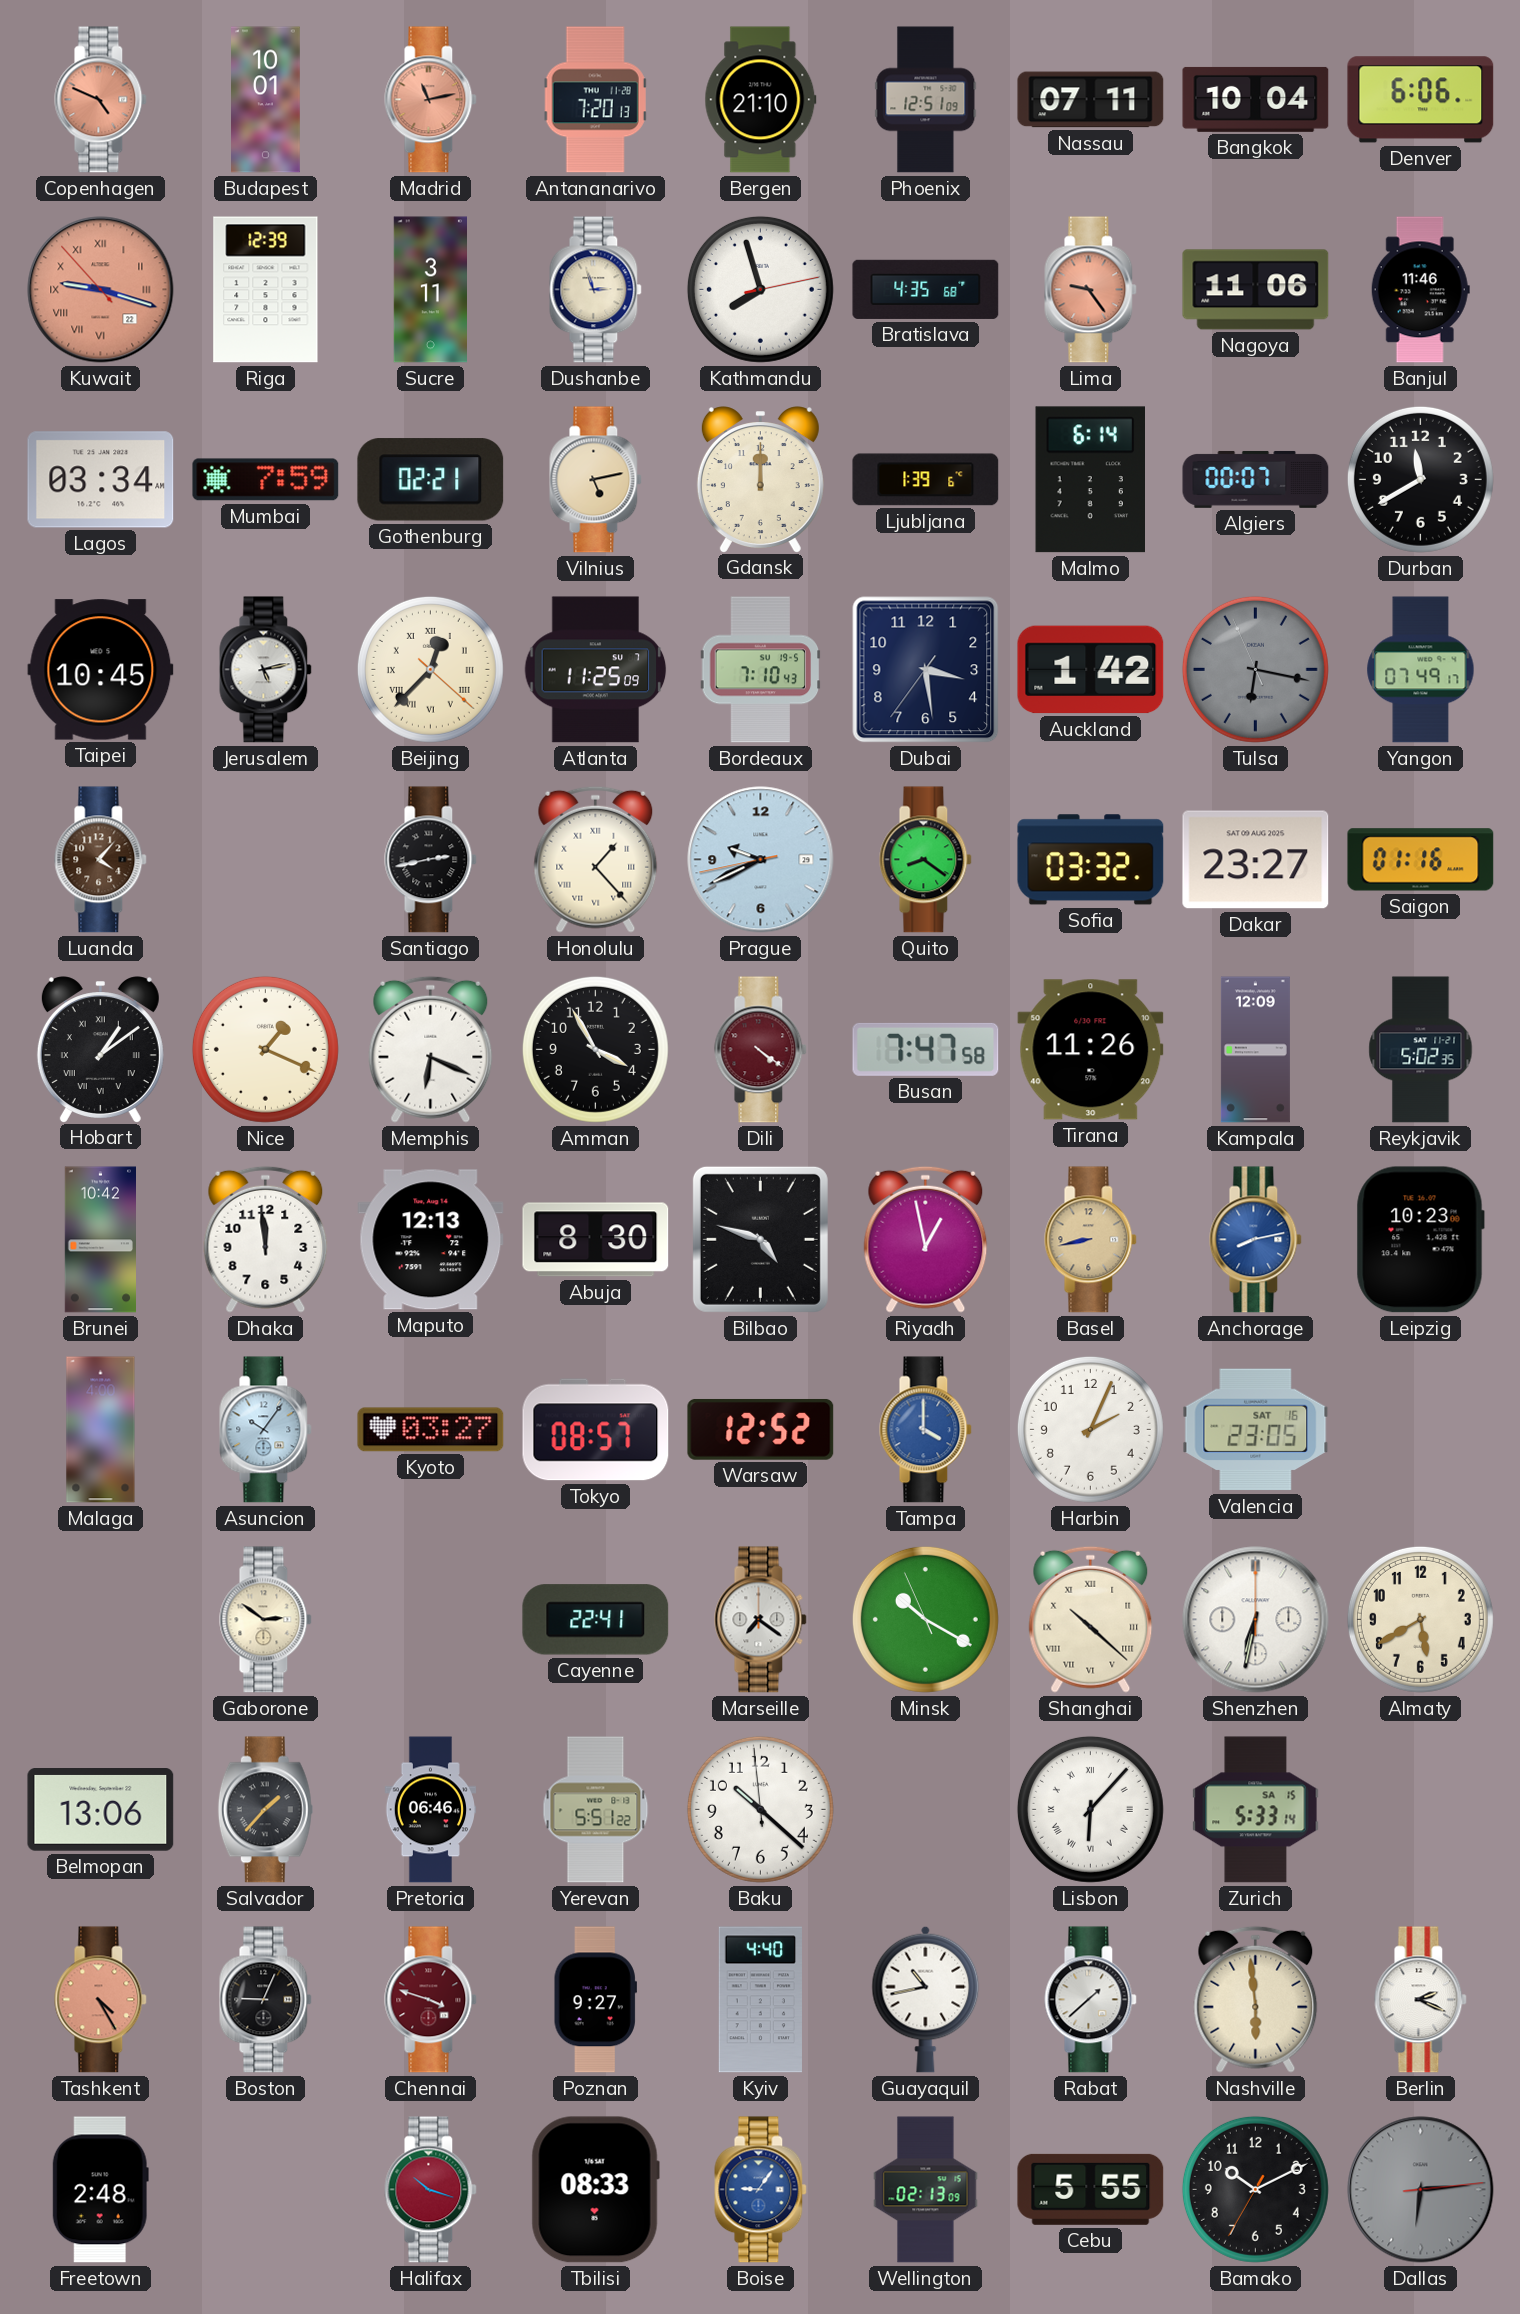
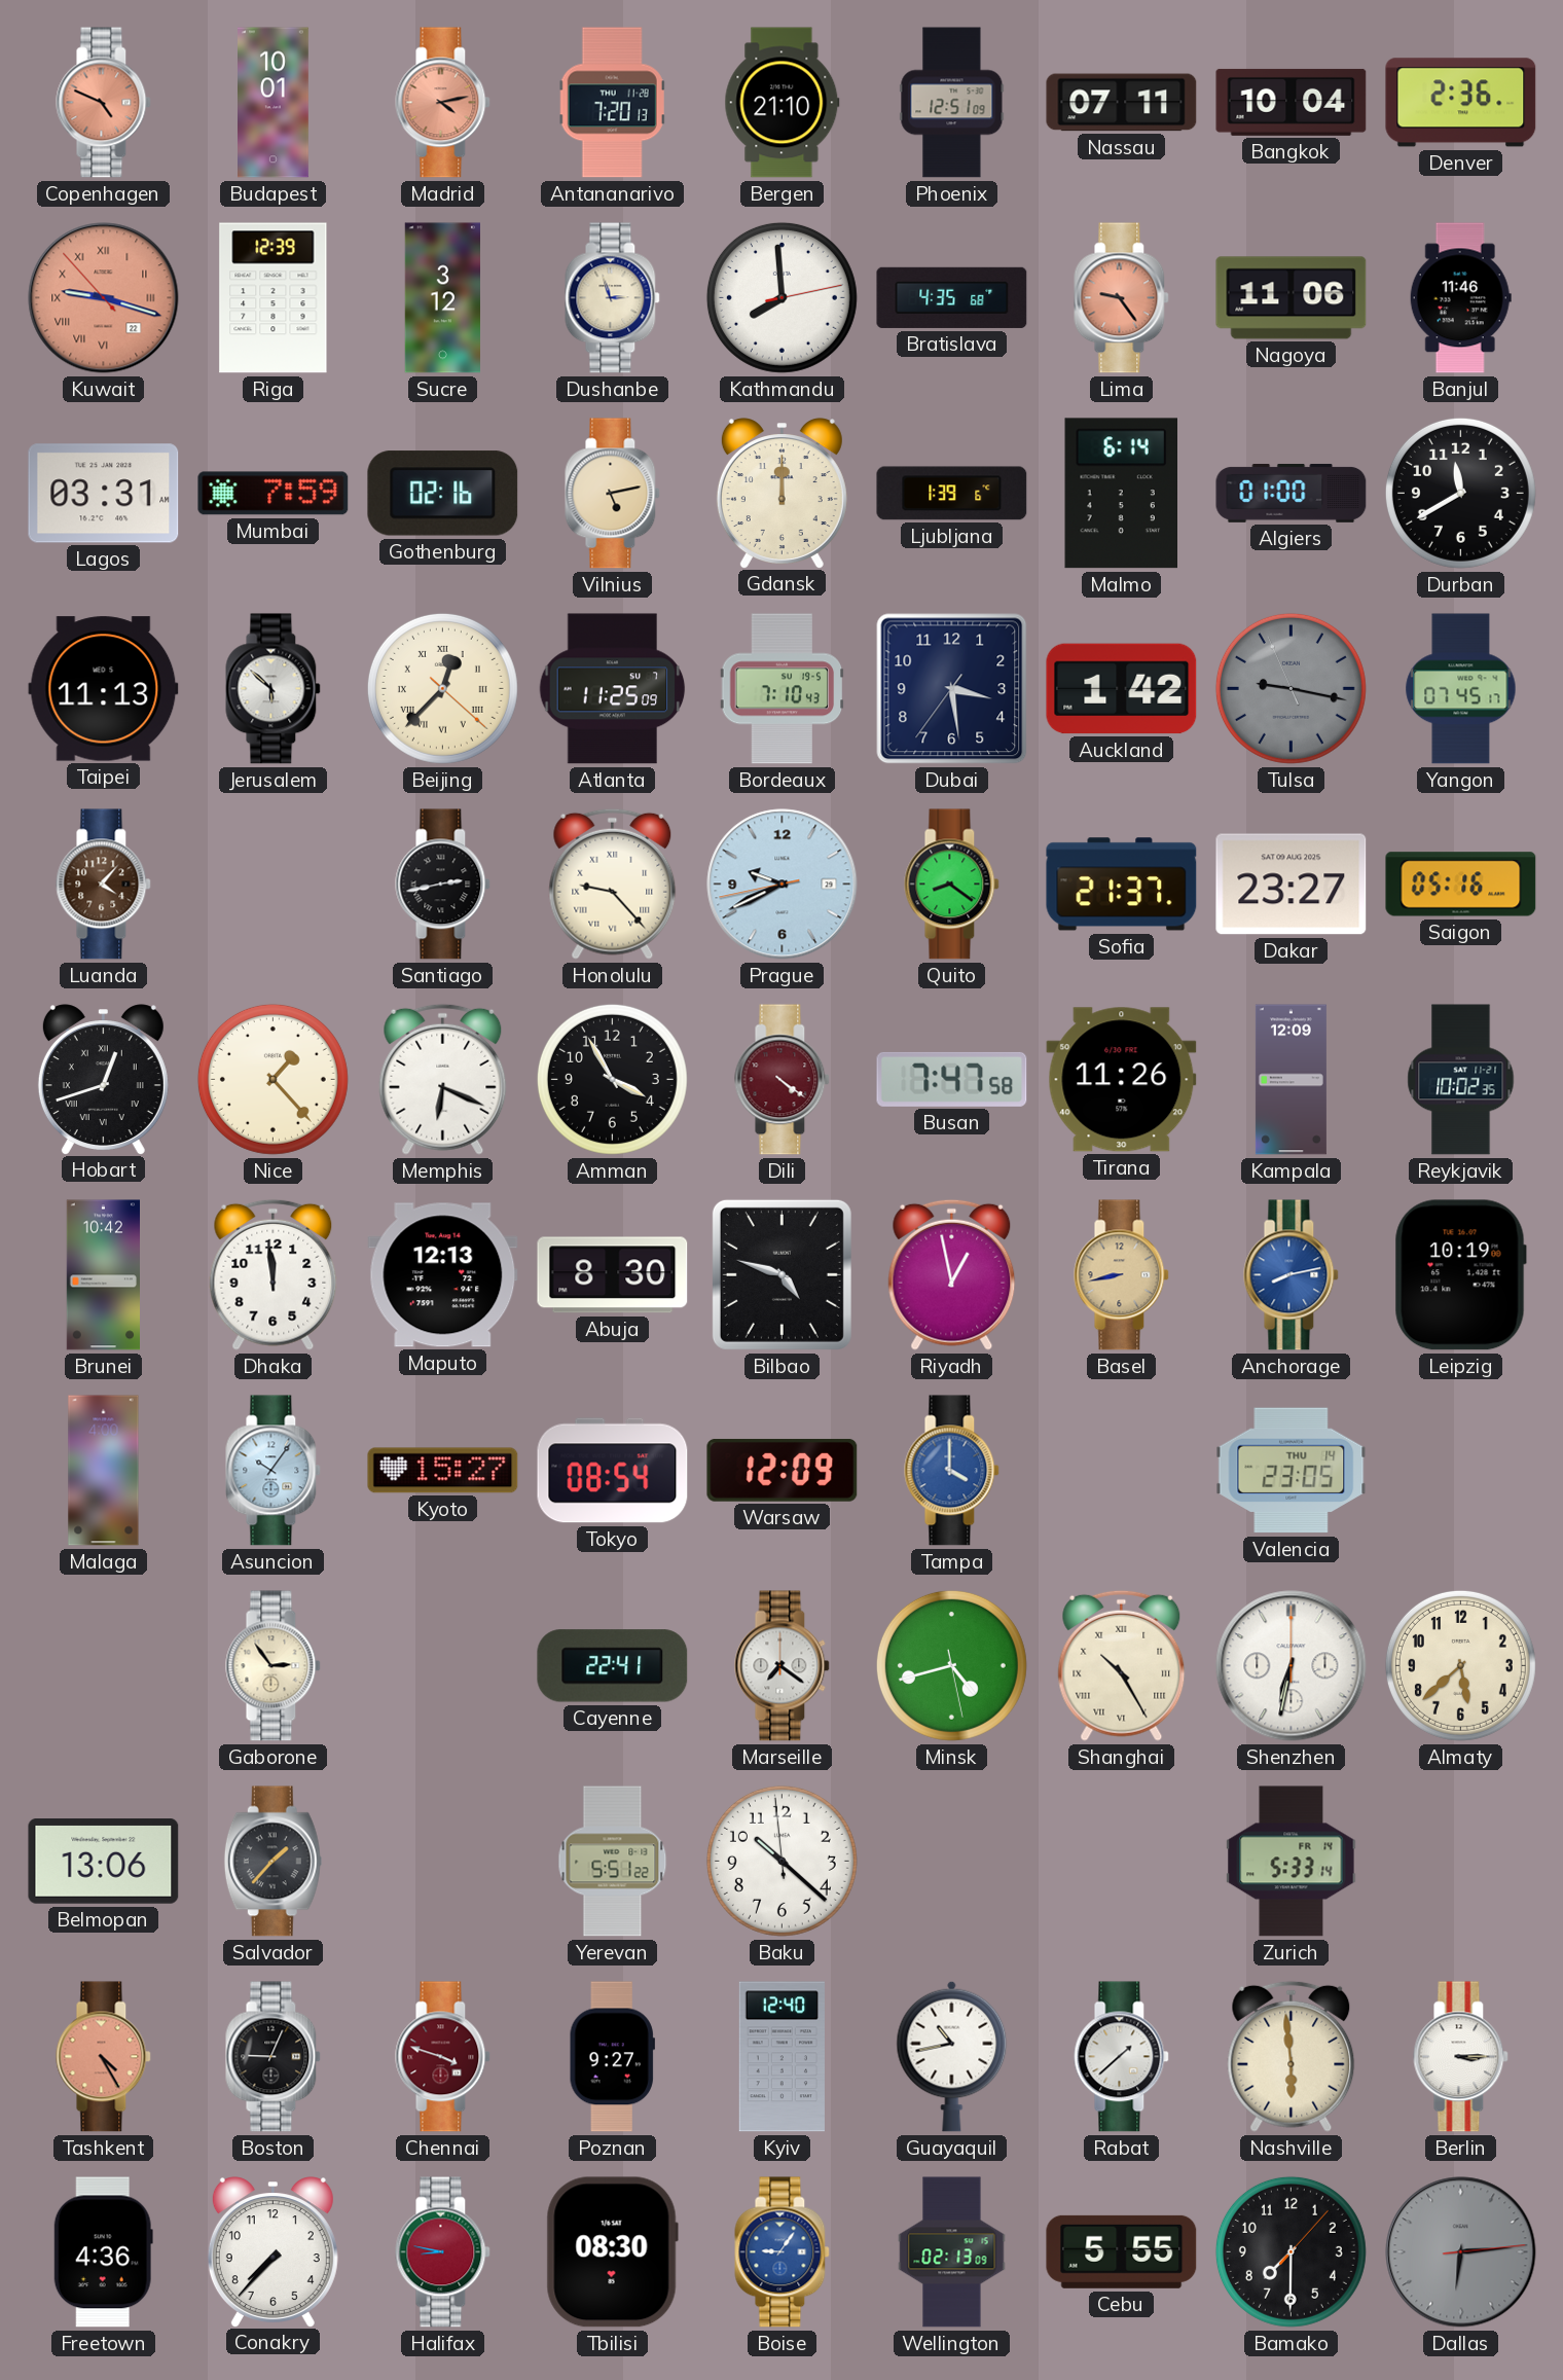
Madrid: 11:13 -> 4:13
Denver: 6:06 -> 2:36
Sucre: 3:11 -> 3:12
Kathmandu: 7:57 -> 7:59
Lagos: 03:34 -> 03:31
Gothenburg: 02:21 -> 02:16
Algiers: 00:07 -> 01:00
Taipei: 10:45 -> 11:13
Jerusalem: 5:13 -> 5:52
Tulsa: 6:16 -> 9:16
Yangon: 07:49 -> 07:45
Honolulu: 1:23 -> 9:23
Sofia: 03:32 -> 21:37
Saigon: 01:16 -> 05:16
Hobart: 1:09 -> 12:42
Nice: 1:19 -> 1:23
Reykjavik: 5:02 -> 10:02
Leipzig: 10:23 -> 10:19
Kyoto: 03:27 -> 15:27
Tokyo: 08:57 -> 08:54
Warsaw: 12:52 -> 12:09
Harbin: 2:04 -> none
Valencia date: SAT 16 -> THU 14
Gaborone: 2:51 -> 2:54
Minsk: 10:19 -> 4:42
Shanghai: 10:22 -> 10:25
Almaty: 5:40 -> 5:38
Pretoria: 06:46 -> none
Lisbon: 6:07 -> none
Zurich date: SA 15 -> FR 14
Kyiv: 4:40 -> 12:40
Berlin: 2:19 -> 3:15
Freetown: 2:48 -> 4:36
Conakry: none -> 7:37
Halifax: 10:18 -> 8:47
Tbilisi: 08:33 -> 08:30
Bamako: 10:10 -> 7:30
